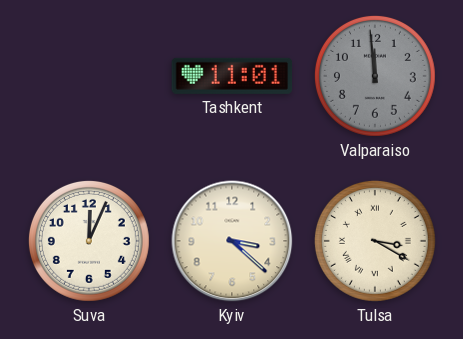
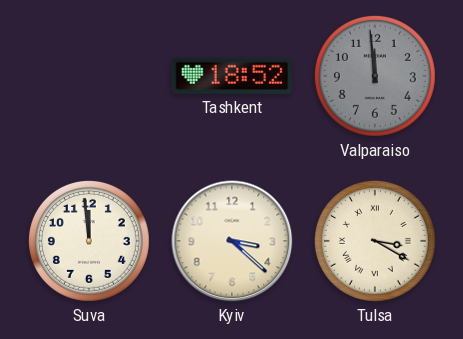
Tashkent: 11:01 -> 18:52
Suva: 12:04 -> 11:59
